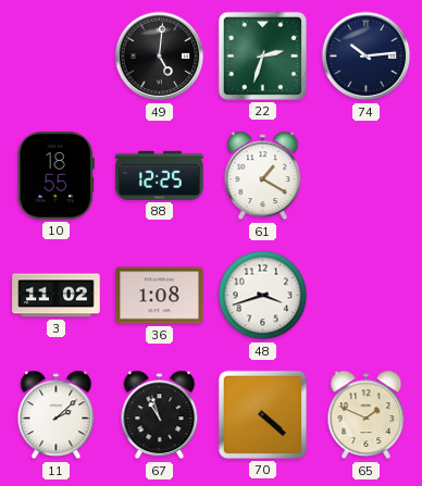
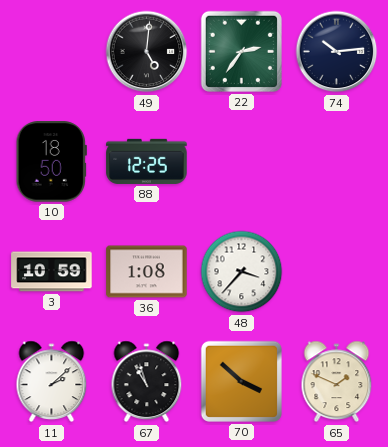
22: 2:33 -> 2:36
10: 18:55 -> 18:50
61: 1:20 -> none
3: 11:02 -> 10:59
48: 3:42 -> 3:37
70: 4:22 -> 3:52
